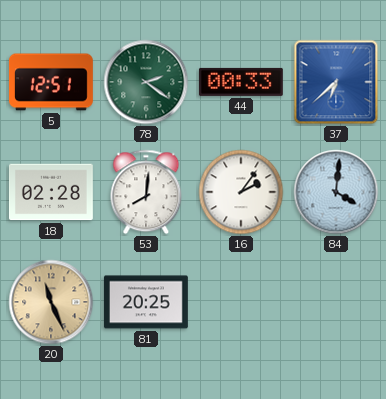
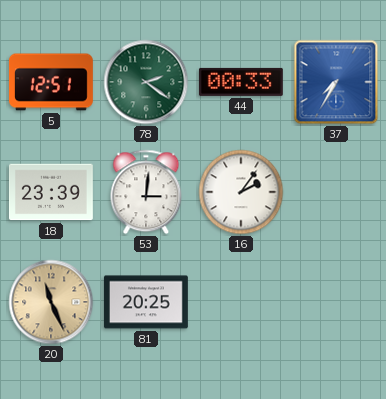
37: 6:38 -> 7:35
18: 02:28 -> 23:39
53: 8:01 -> 3:01
84: 4:01 -> none
